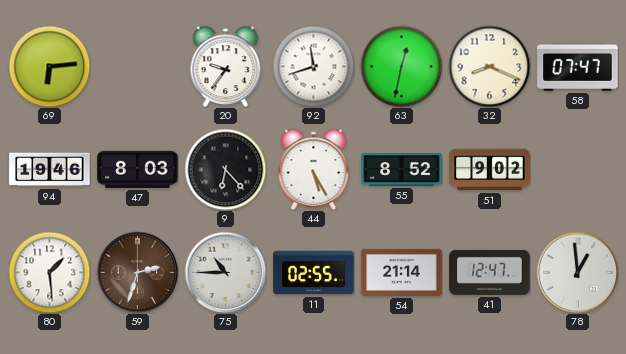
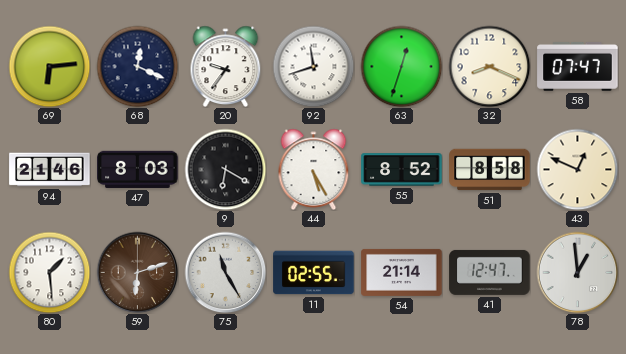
68: none -> 12:19
63: 12:32 -> 12:33
94: 19:46 -> 21:46
9: 6:23 -> 6:20
51: 9:02 -> 8:58
43: none -> 12:49
59: 2:33 -> 6:12
75: 10:45 -> 11:25
